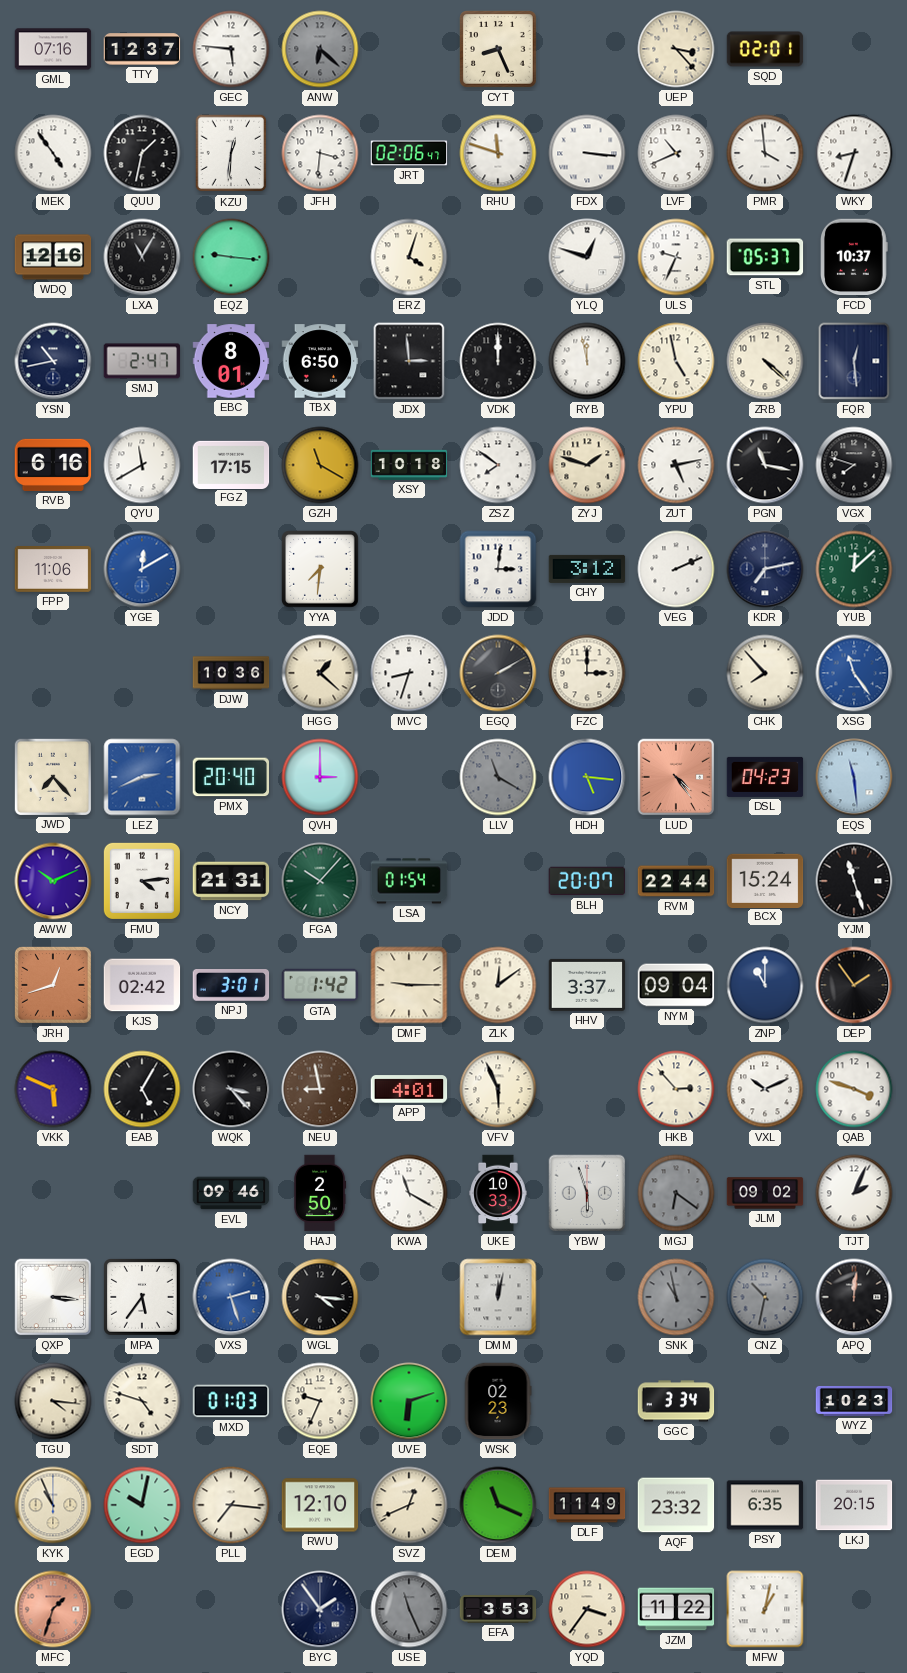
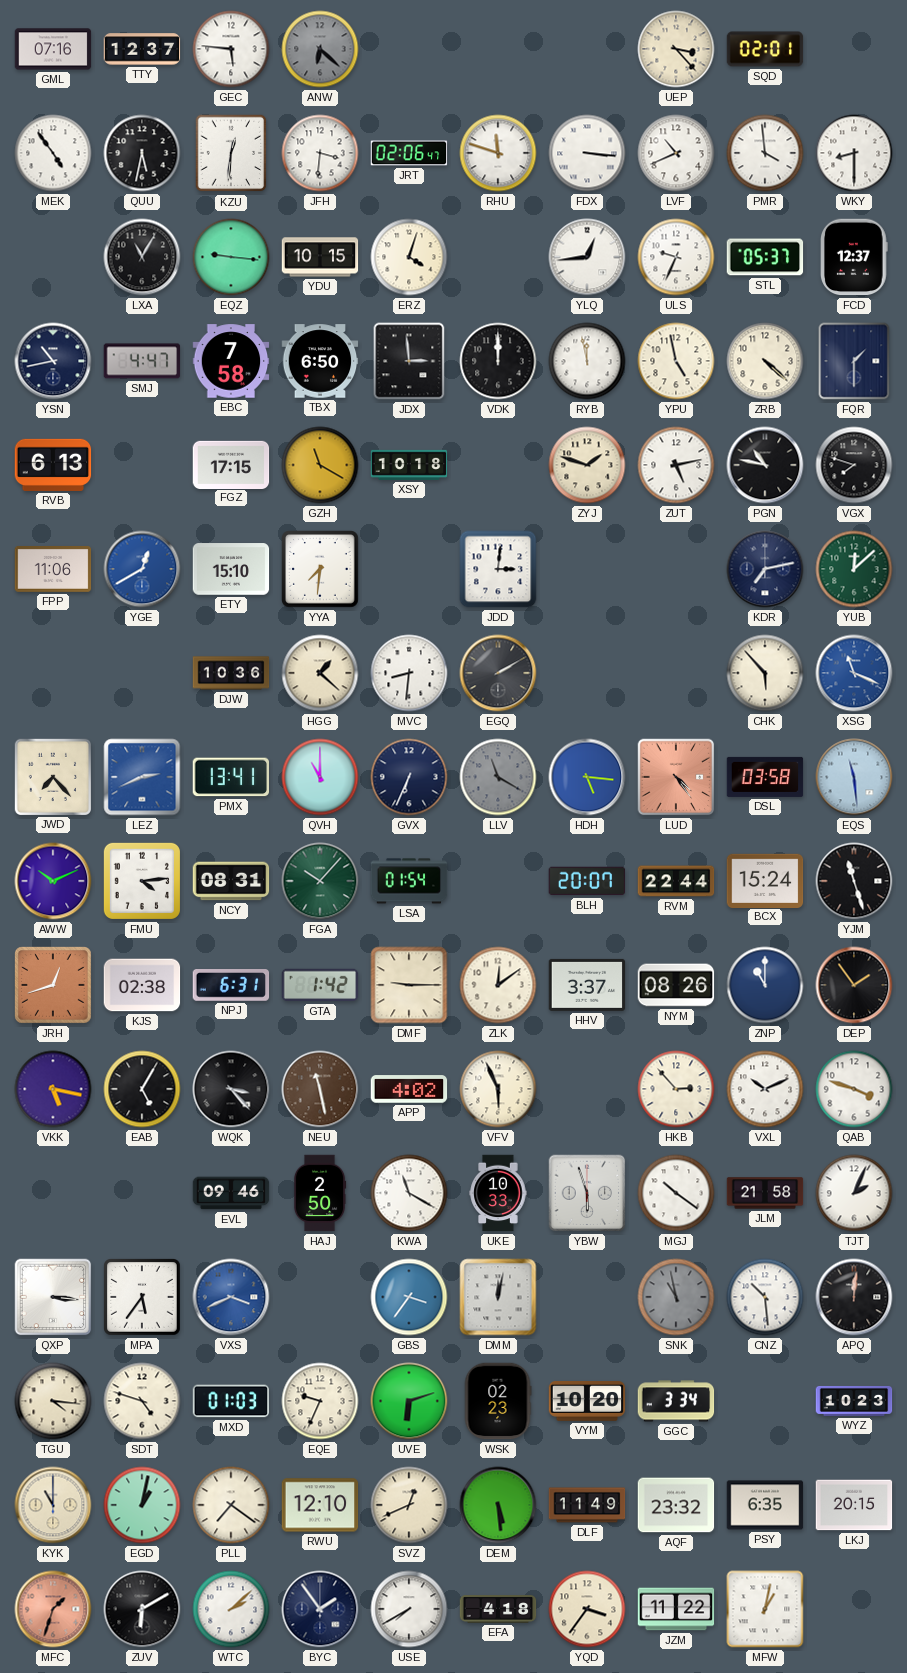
CYT: 8:26 -> none
QUU: 1:32 -> 5:32
WKY: 8:33 -> 8:30
WDQ: 12:16 -> none
YDU: none -> 10:15
YLQ: 12:48 -> 12:44
FCD: 10:37 -> 12:37
SMJ: 2:47 -> 4:47
EBC: 8:01 -> 7:58
FQR: 12:29 -> 1:30
RVB: 6:16 -> 6:13
QYU: 11:40 -> none
ZSZ: 7:51 -> none
PGN: 11:17 -> 10:47
YGE: 12:10 -> 12:40
ETY: none -> 15:10
CHY: 3:12 -> none
VEG: 2:11 -> none
MVC: 8:33 -> 8:31
FZC: 3:00 -> none
CHK: 7:53 -> 5:53
XSG: 11:24 -> 11:19
PMX: 20:40 -> 13:41
QVH: 3:00 -> 11:00
GVX: none -> 6:34
DSL: 04:23 -> 03:58
NCY: 21:31 -> 08:31
KJS: 02:42 -> 02:38
NPJ: 3:01 -> 6:31
NYM: 09:04 -> 08:26
VKK: 5:49 -> 5:17
NEU: 8:58 -> 11:28
APP: 4:01 -> 4:02
MGJ: 6:21 -> 10:21
MGJ dial: grey -> white
JLM: 09:02 -> 21:58
VXS: 2:27 -> 3:41
WGL: 4:16 -> none
GBS: none -> 3:36
CNZ: 10:32 -> 10:29
CNZ dial: grey -> white
VYM: none -> 10:20
KYK: 10:56 -> 11:00
EGD: 10:02 -> 1:02
PLL: 7:16 -> 7:21
DEM: 11:19 -> 5:29
ZUV: none -> 6:10
WTC: none -> 2:08
USE: 11:26 -> 7:40
USE dial: grey -> white
EFA: 3:53 -> 4:18
